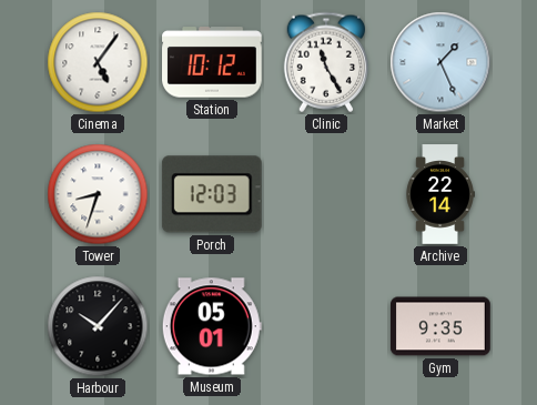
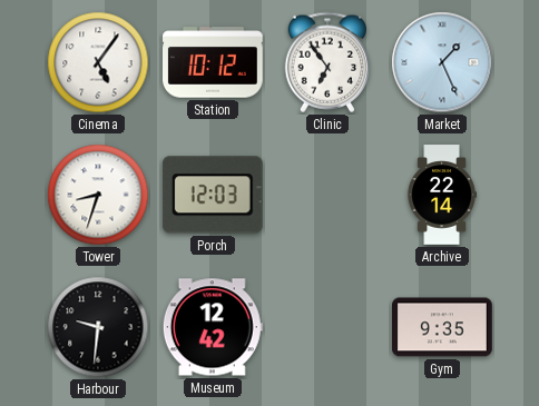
Clinic: 11:25 -> 6:54
Harbour: 10:07 -> 9:31
Museum: 05:01 -> 12:42
